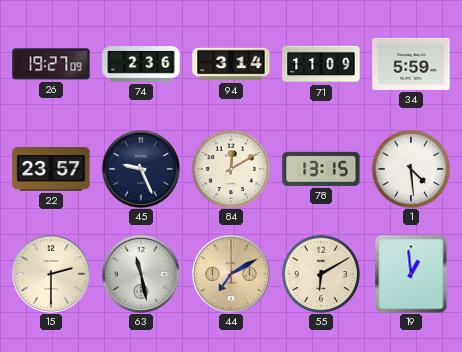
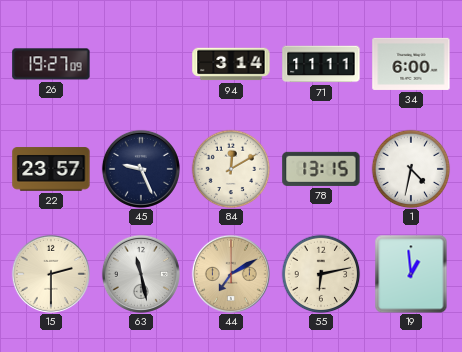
74: 2:36 -> none
71: 11:09 -> 11:11
34: 5:59 -> 6:00
1: 4:29 -> 4:32
55: 6:10 -> 6:13
